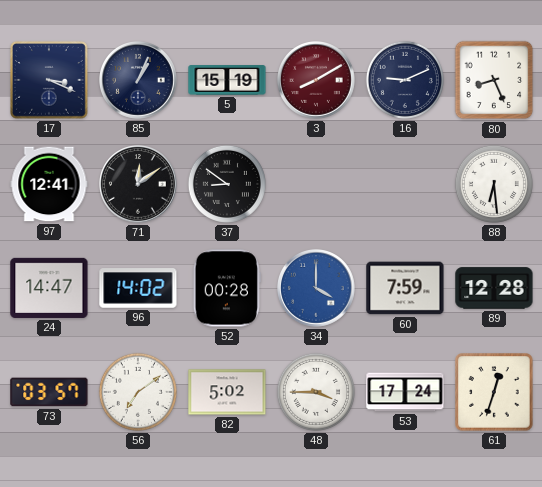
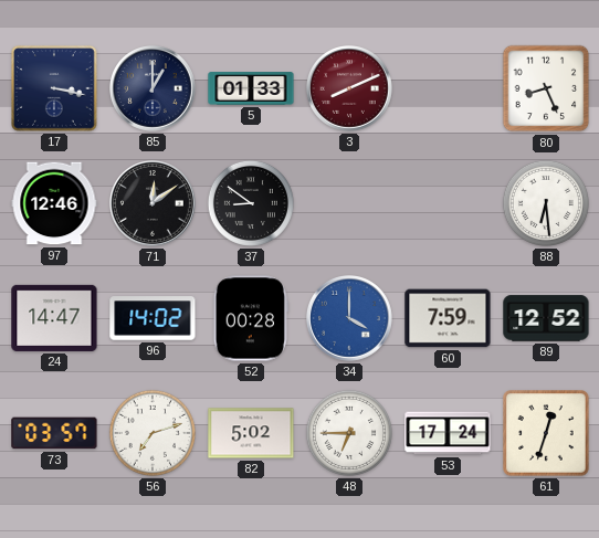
17: 3:19 -> 3:17
85: 1:04 -> 1:00
5: 15:19 -> 01:33
3: 8:10 -> 8:11
16: 9:11 -> none
97: 12:41 -> 12:46
89: 12:28 -> 12:52
56: 7:09 -> 7:12
48: 3:45 -> 6:45
